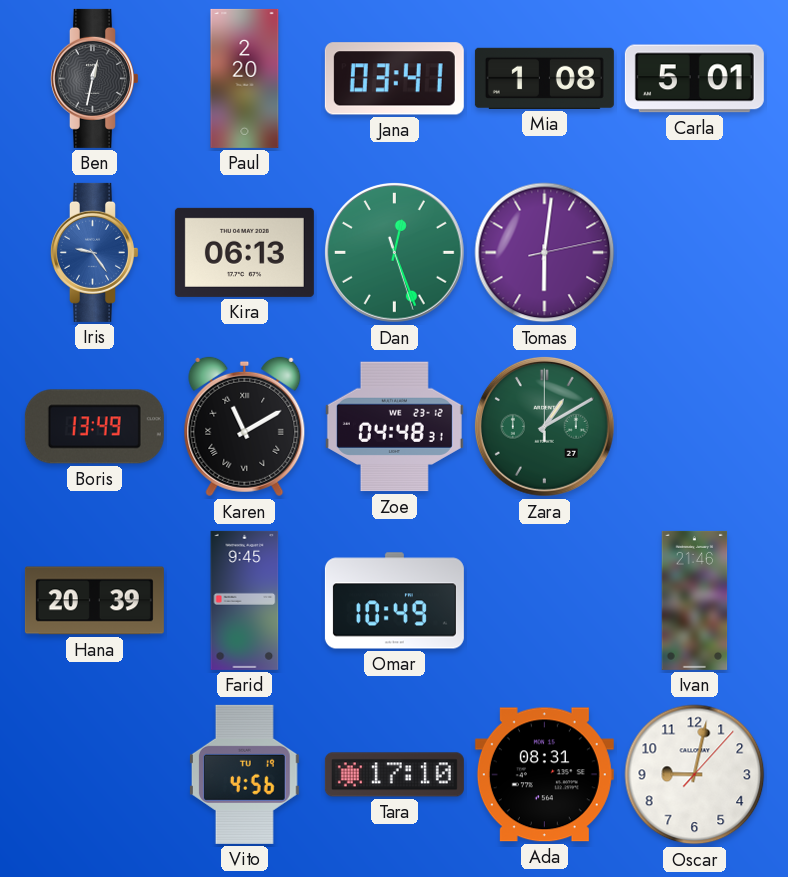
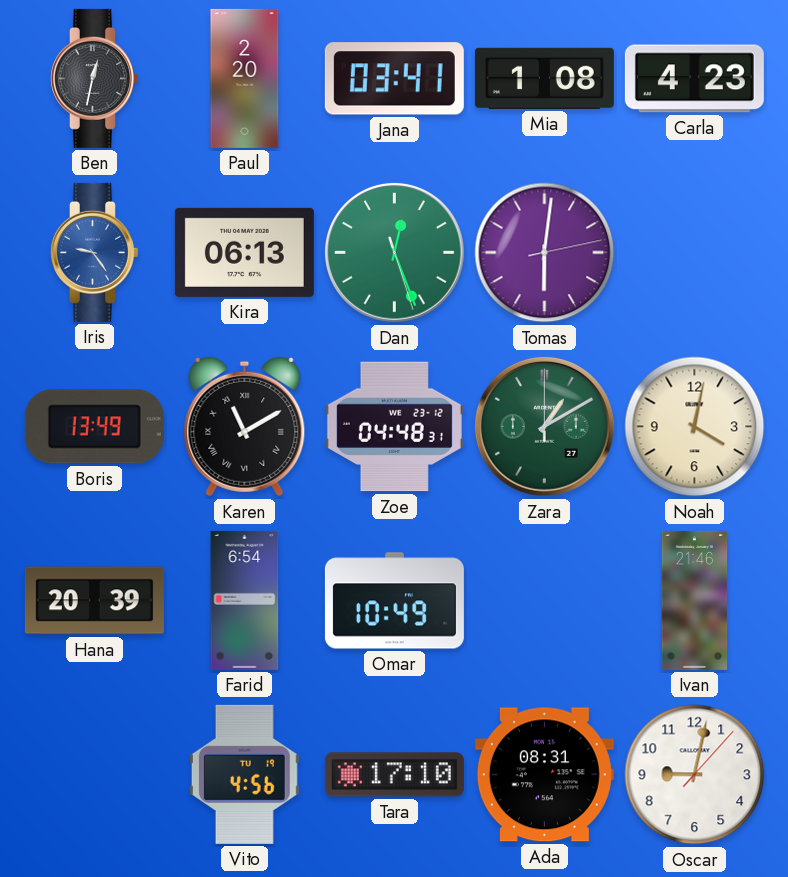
Carla: 5:01 -> 4:23
Noah: none -> 4:02
Farid: 9:45 -> 6:54
